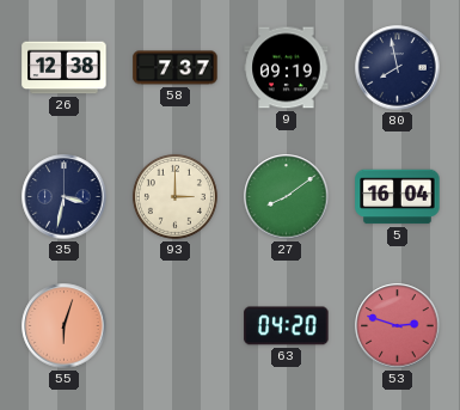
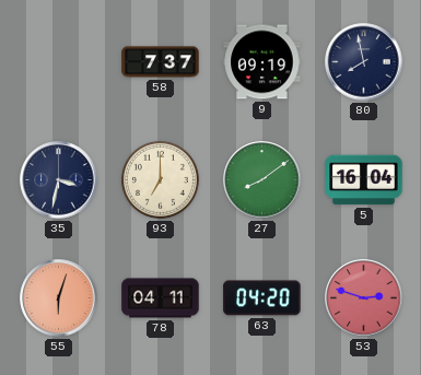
26: 12:38 -> none
93: 3:00 -> 7:00
78: none -> 04:11
